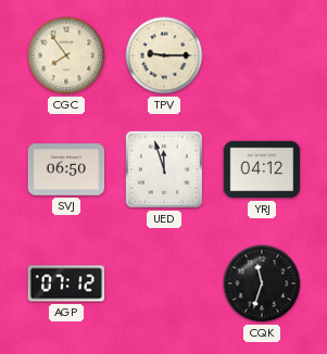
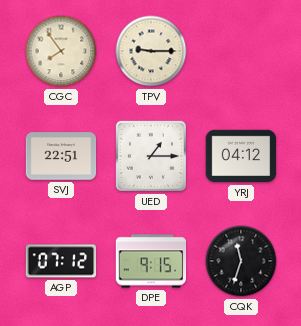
SVJ: 06:50 -> 22:51
UED: 11:57 -> 1:15
DPE: none -> 9:15
